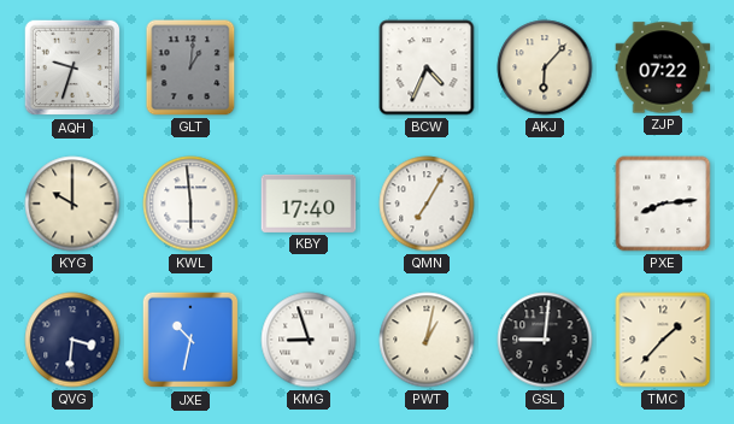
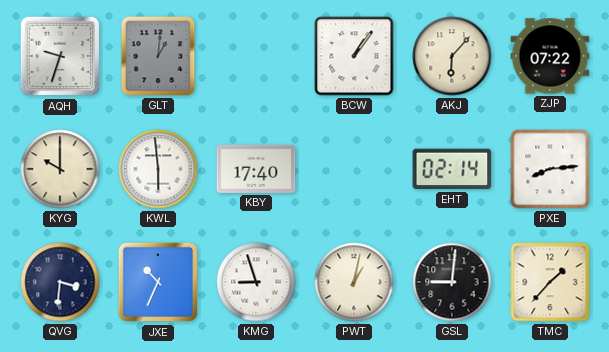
BCW: 4:34 -> 1:06
QMN: 7:05 -> none
EHT: none -> 02:14
JXE: 10:32 -> 10:34
